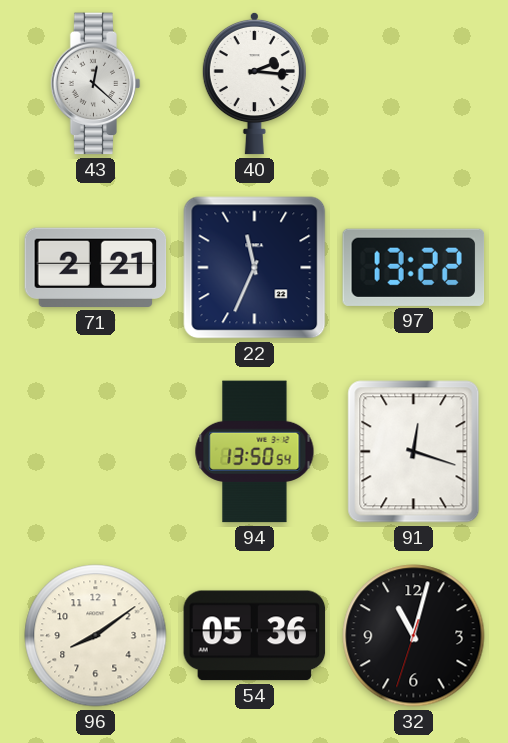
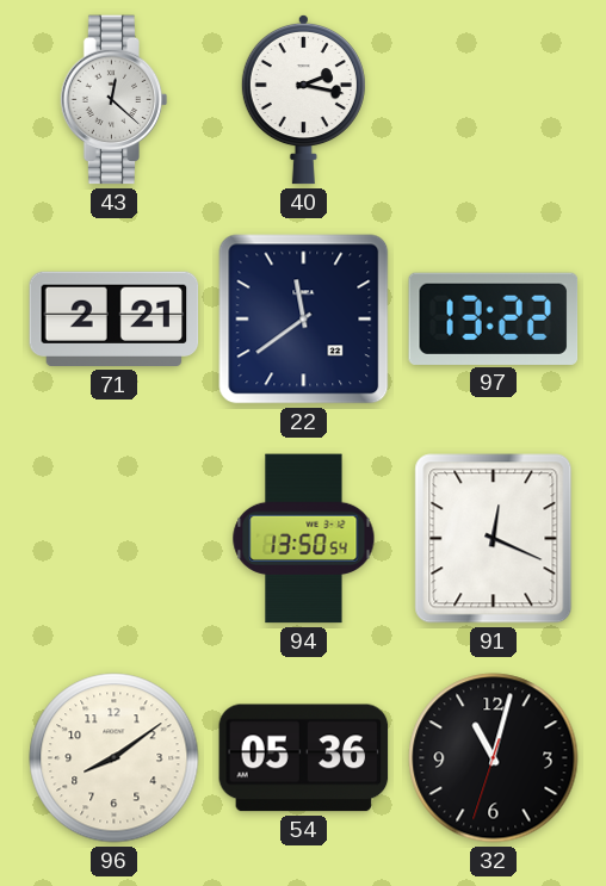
40: 2:16 -> 2:17
22: 11:34 -> 11:39
91: 12:18 -> 12:19
